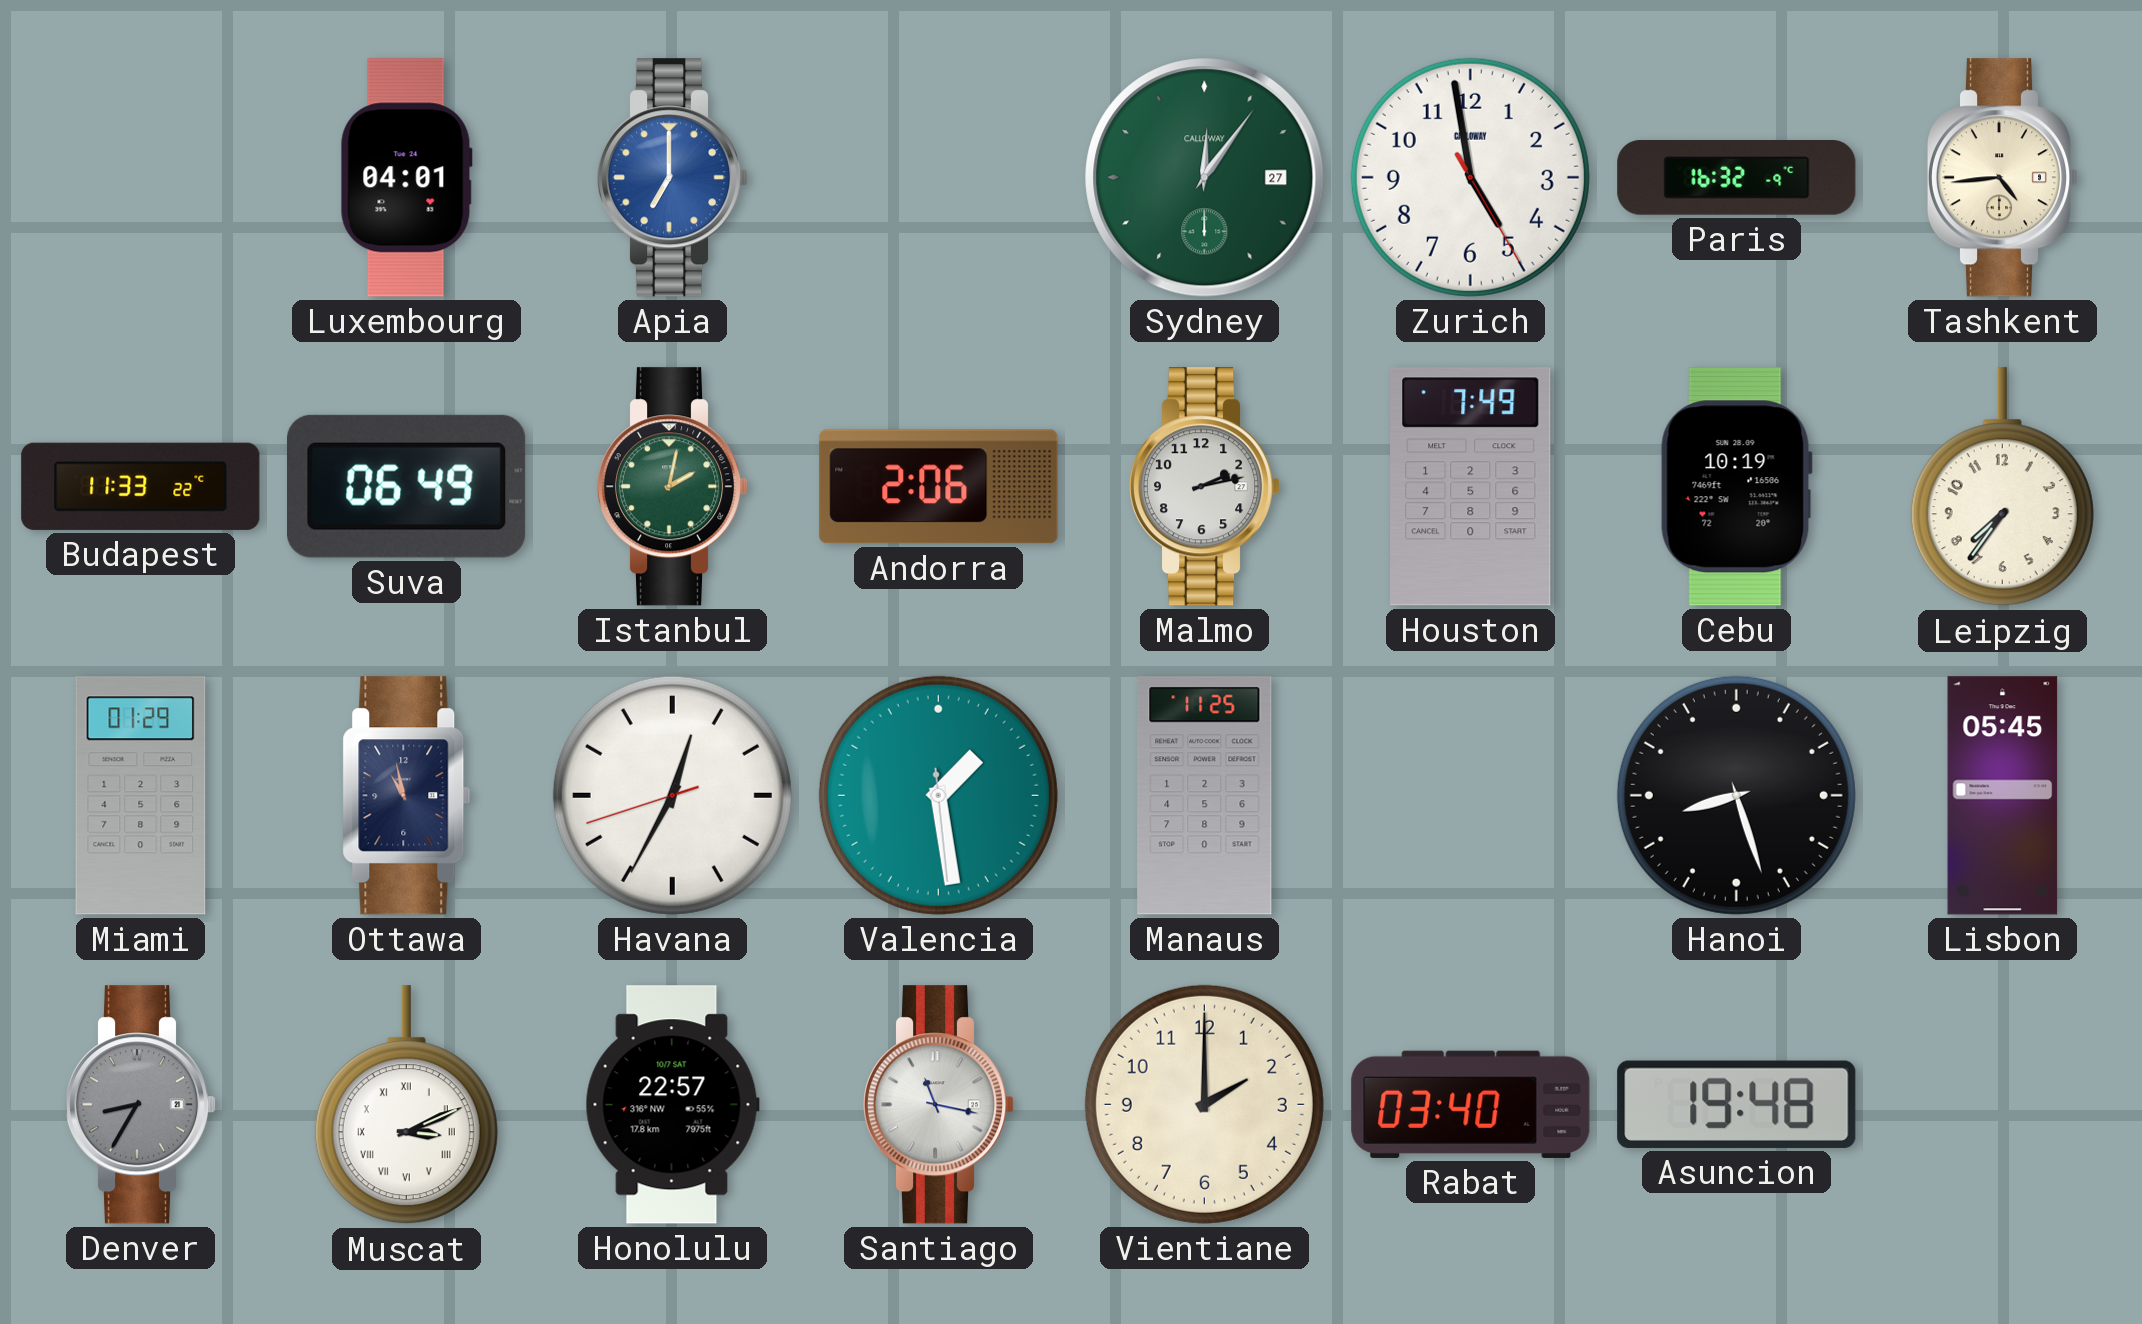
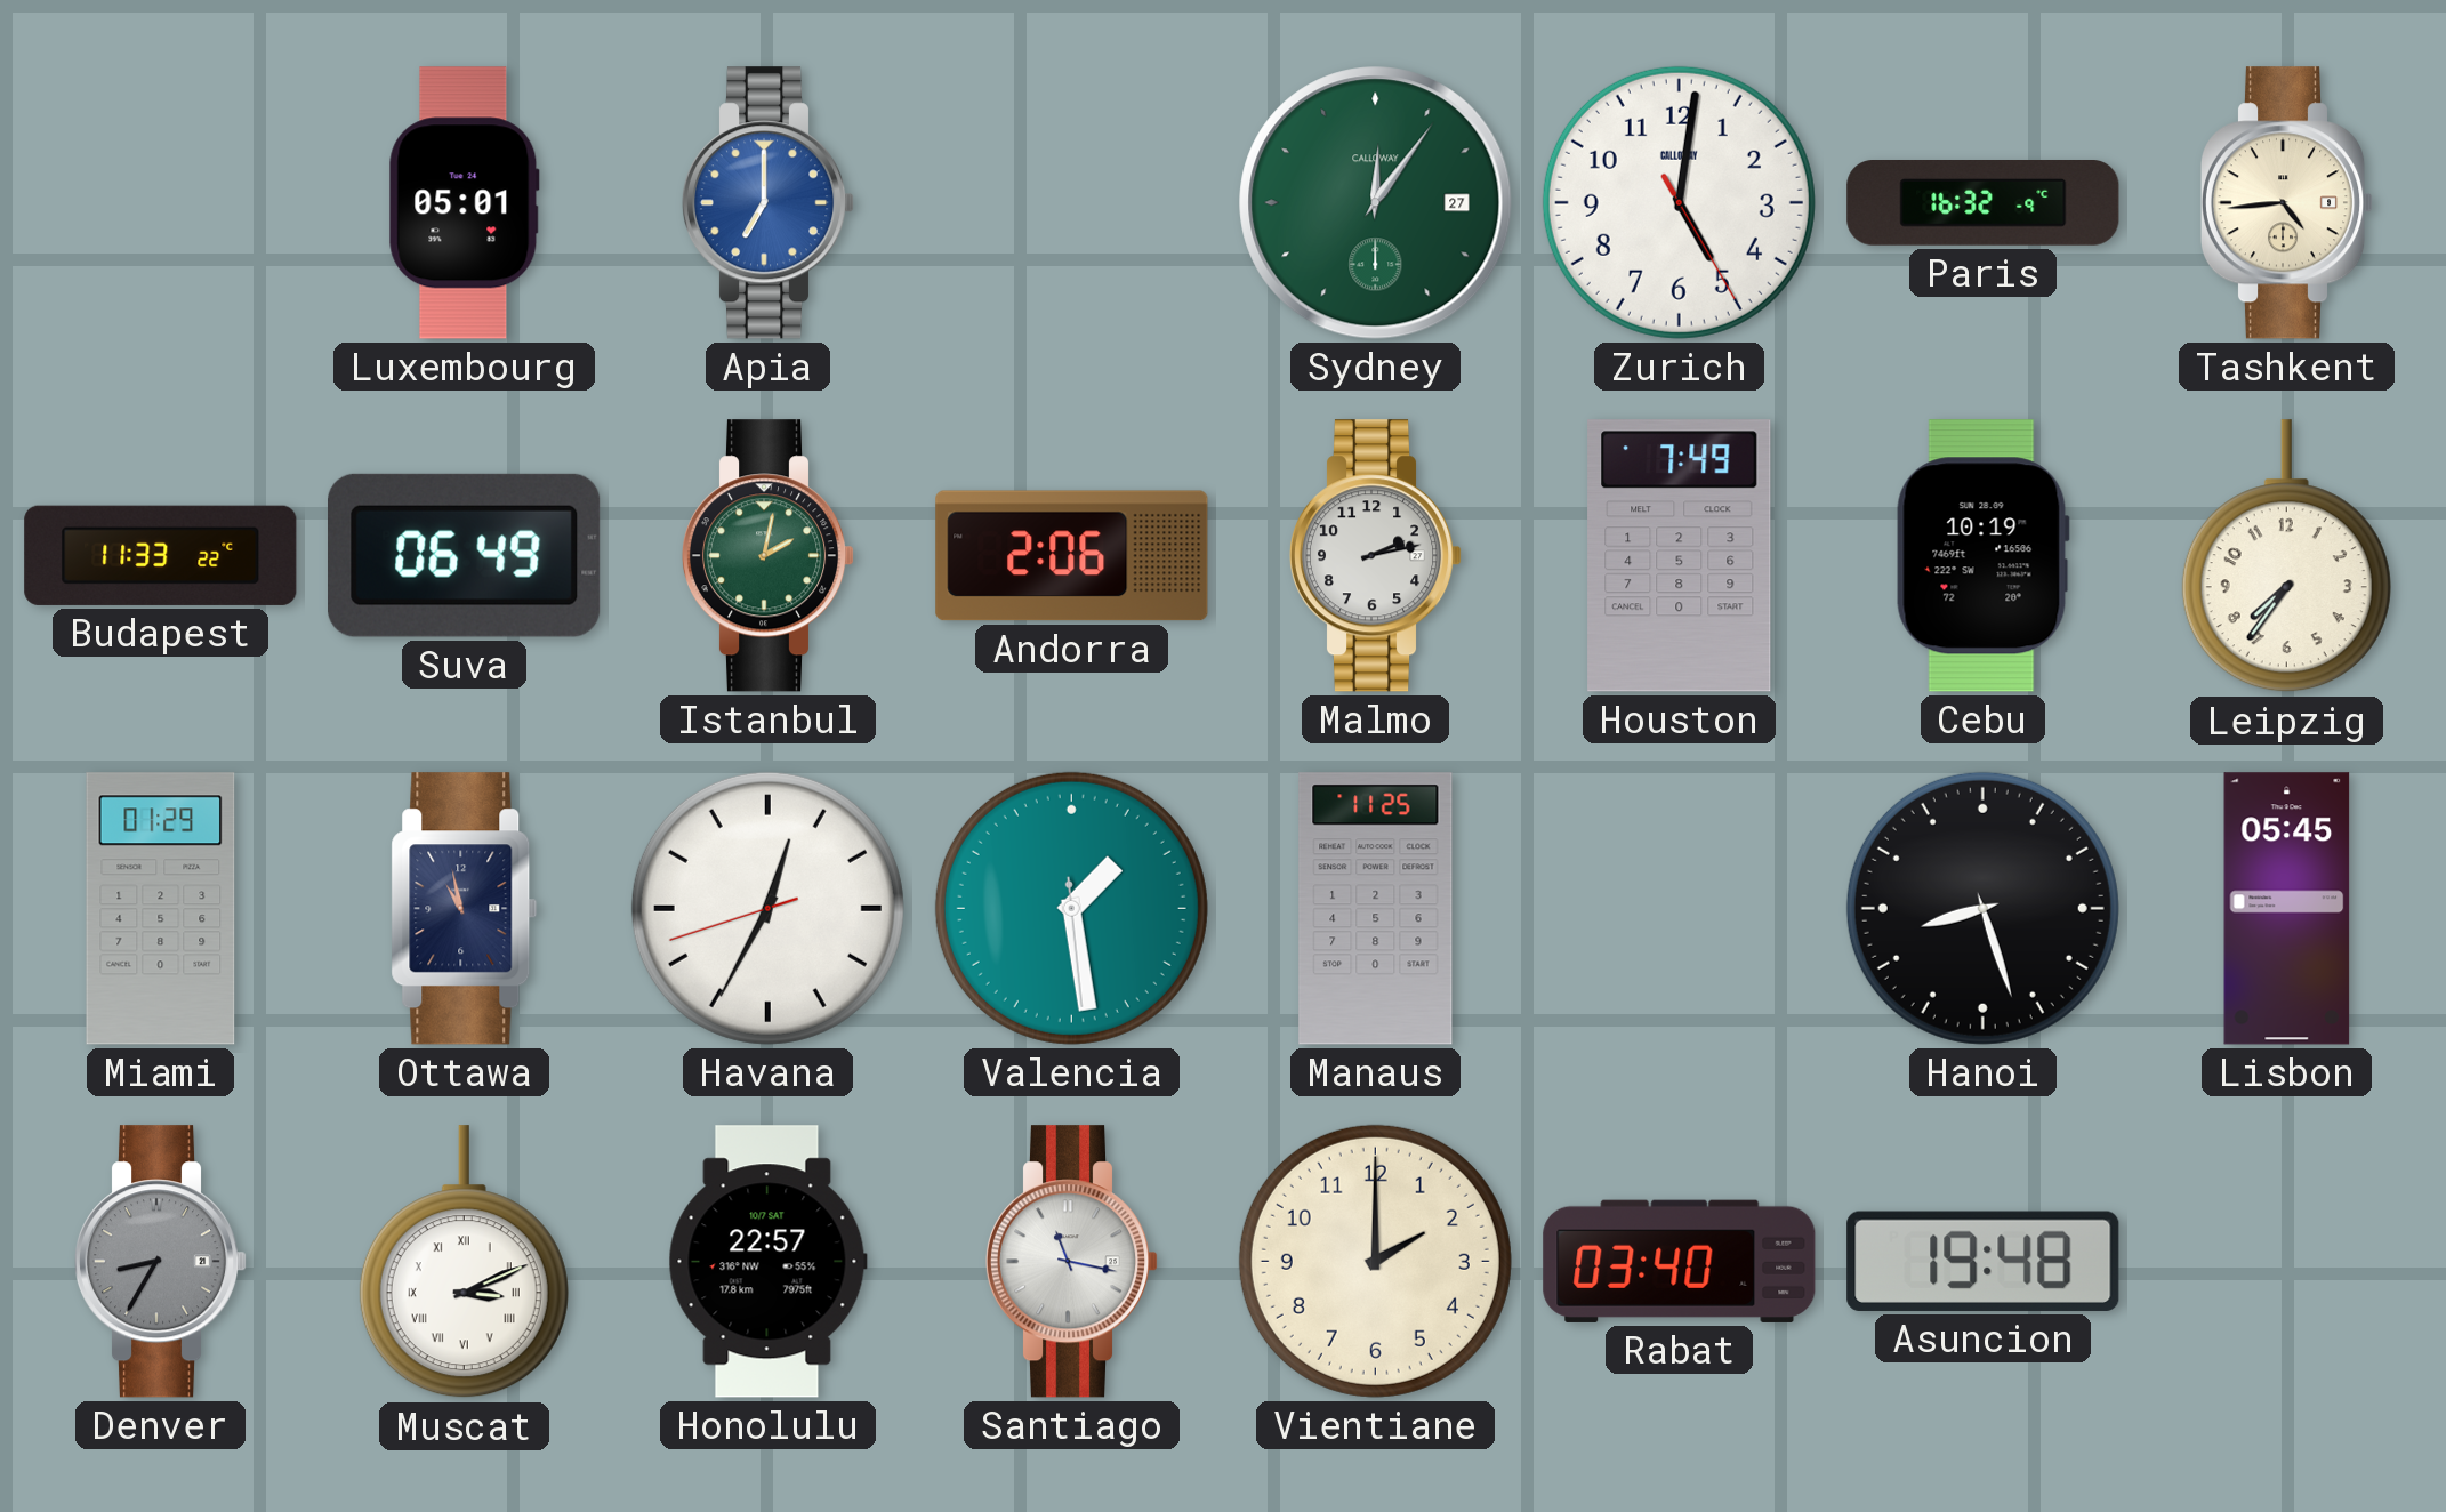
Luxembourg: 04:01 -> 05:01
Zurich: 4:58 -> 5:01
